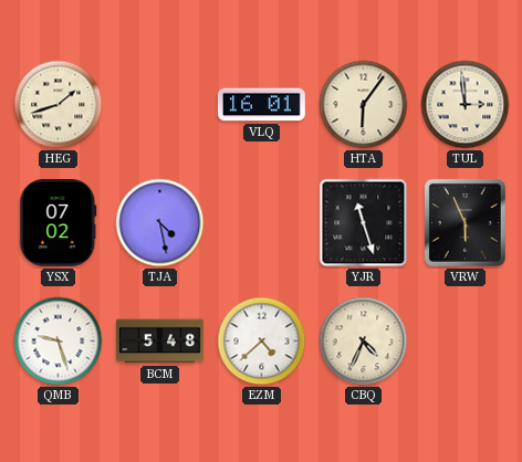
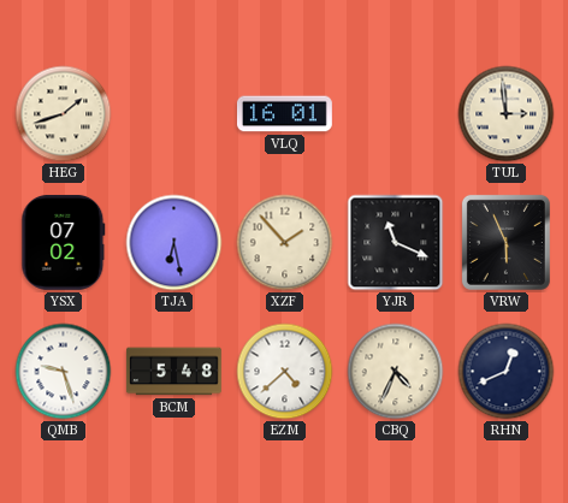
HTA: 6:06 -> none
TJA: 4:28 -> 6:28
XZF: none -> 1:53
YJR: 11:27 -> 11:19
RHN: none -> 12:41
